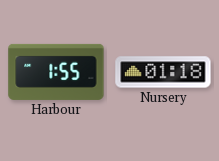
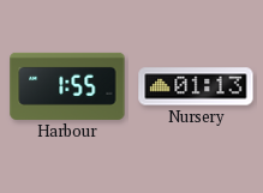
Nursery: 01:18 -> 01:13
